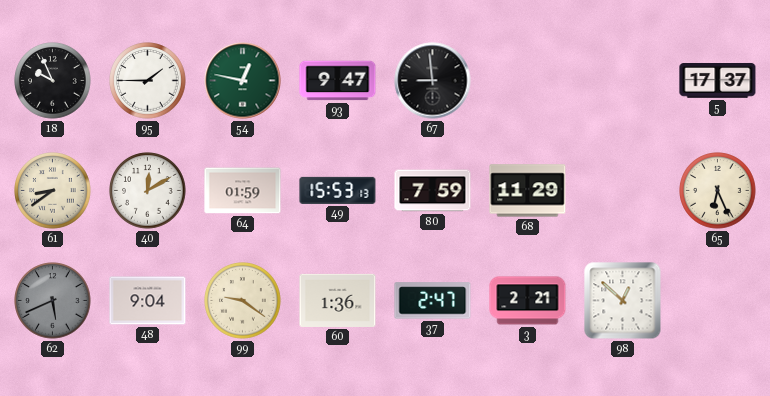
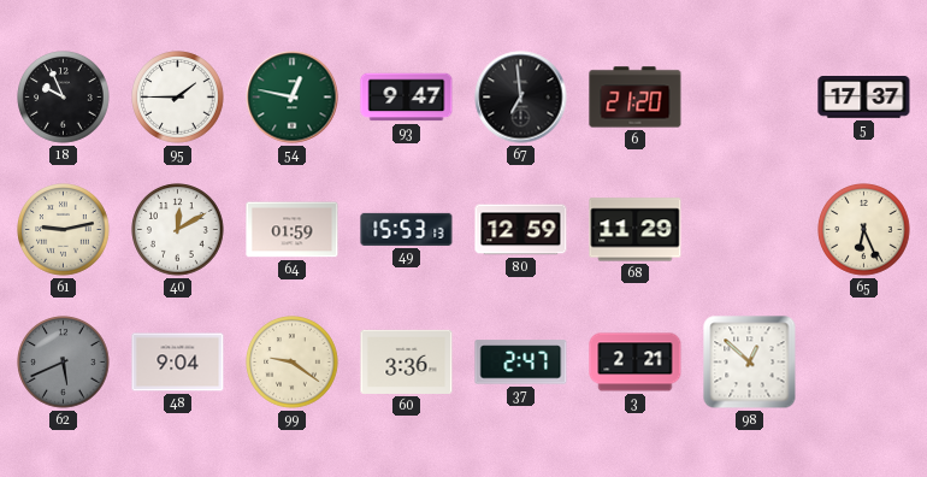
67: 8:59 -> 6:59
6: none -> 21:20
61: 8:39 -> 9:13
80: 7:59 -> 12:59
60: 1:36 -> 3:36
